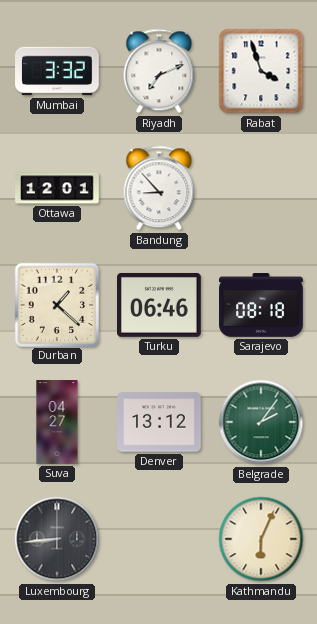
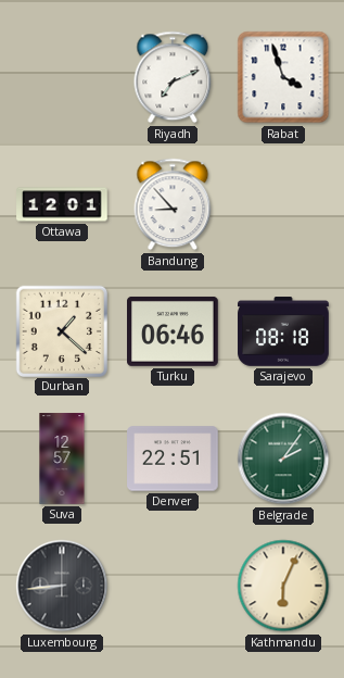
Mumbai: 3:32 -> none
Suva: 04:27 -> 12:57
Denver: 13:12 -> 22:51
